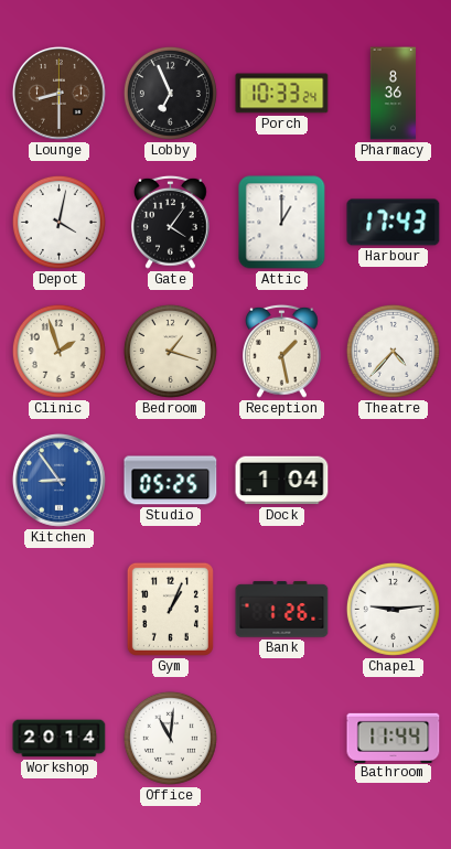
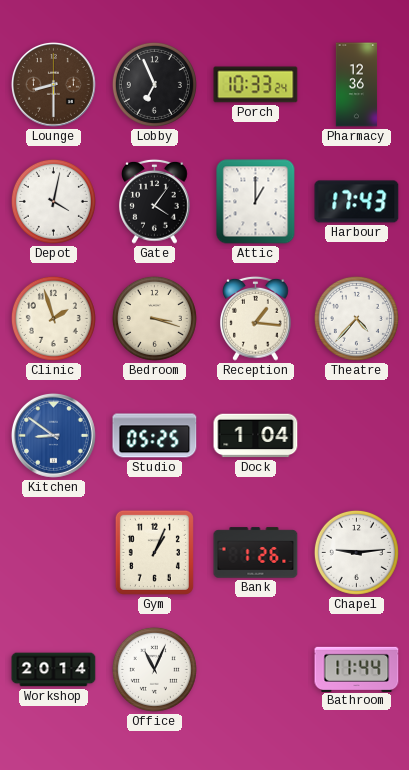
Pharmacy: 8:36 -> 12:36
Bedroom: 1:18 -> 3:18
Reception: 1:28 -> 1:16
Kitchen: 8:54 -> 8:51
Office: 11:01 -> 11:04
